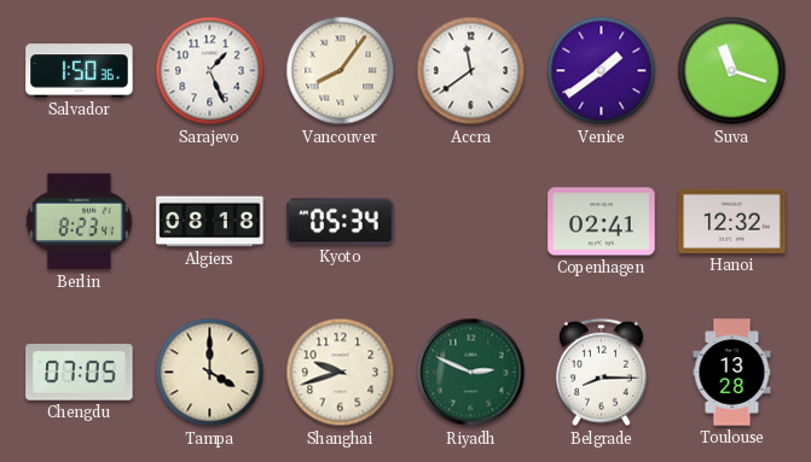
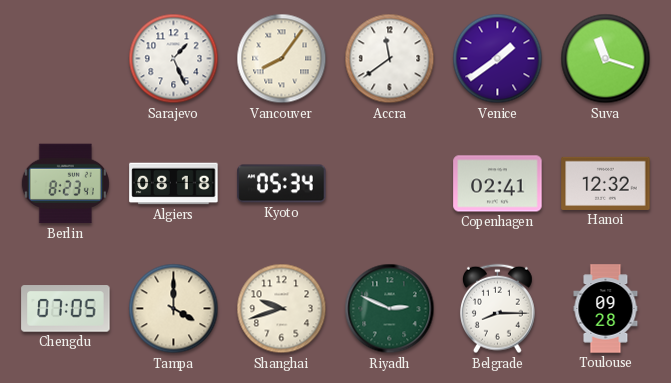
Salvador: 1:50 -> none
Toulouse: 13:28 -> 09:28
